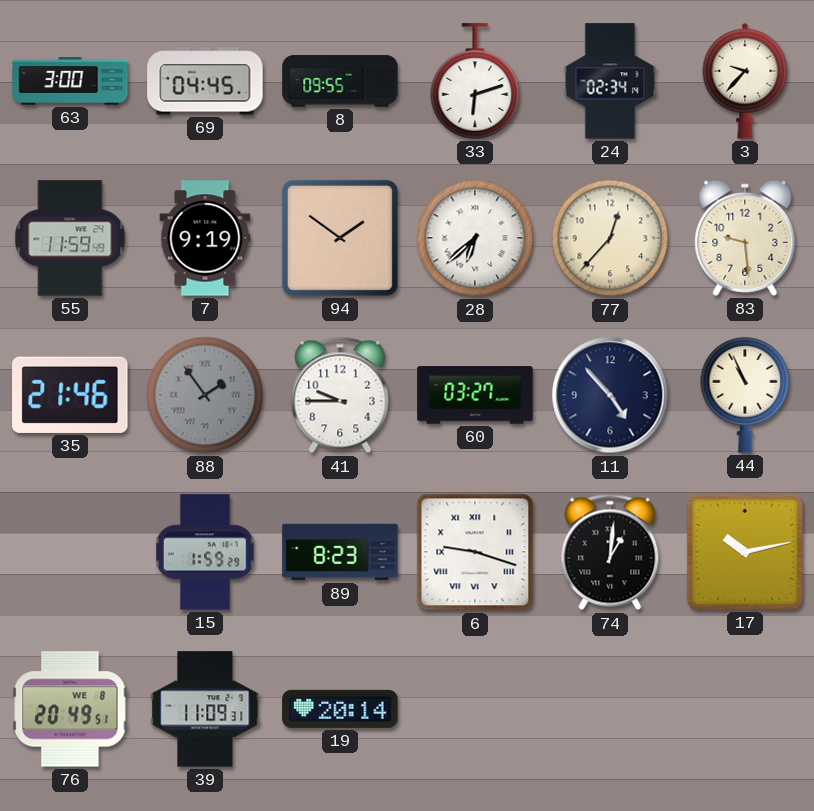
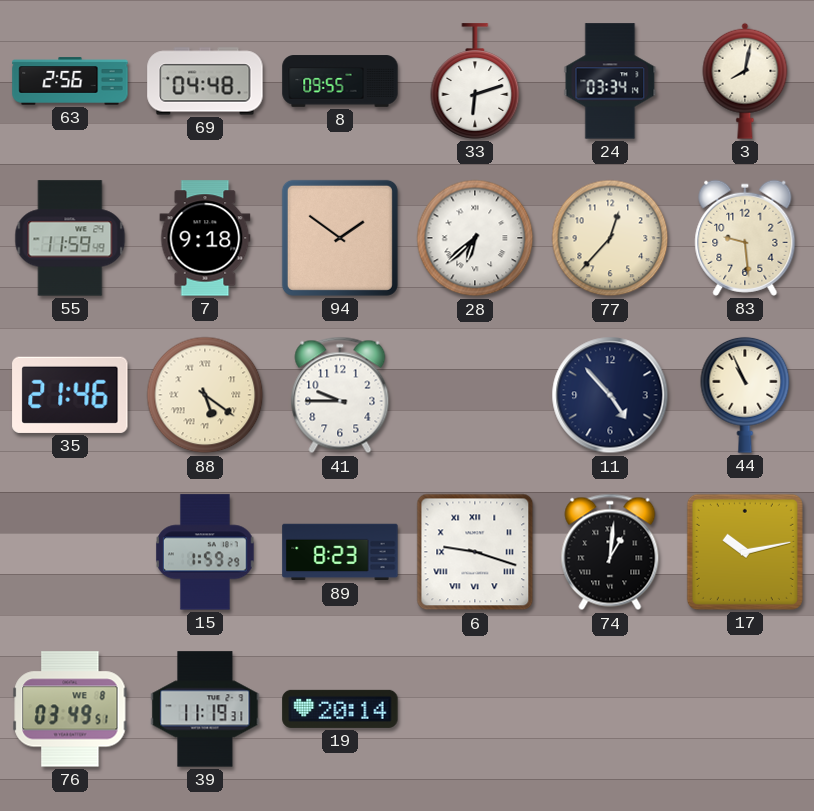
63: 3:00 -> 2:56
69: 04:45 -> 04:48
24: 02:34 -> 03:34
3: 9:37 -> 8:02
7: 9:19 -> 9:18
88: 1:54 -> 5:21
88 dial: grey -> cream
60: 03:27 -> none
76: 20:49 -> 03:49
39: 11:09 -> 11:19
